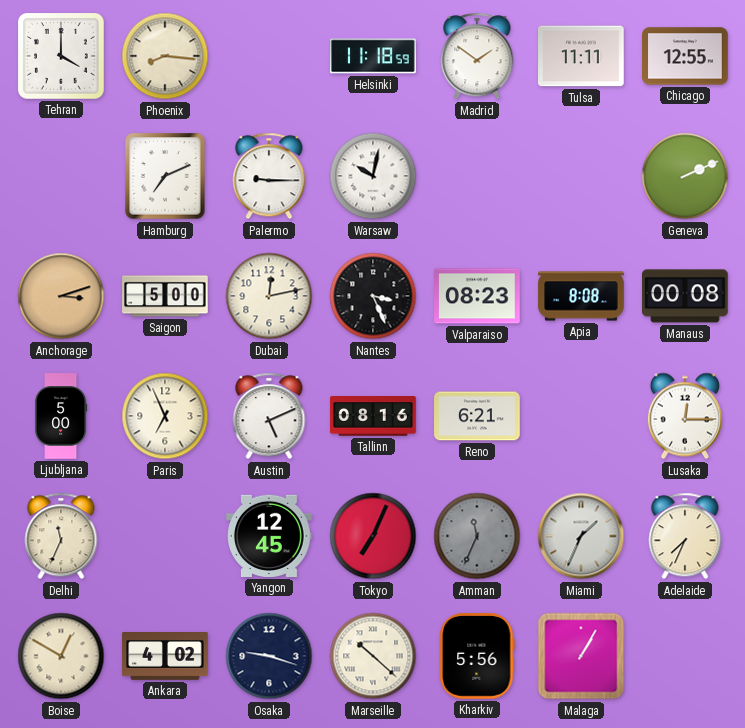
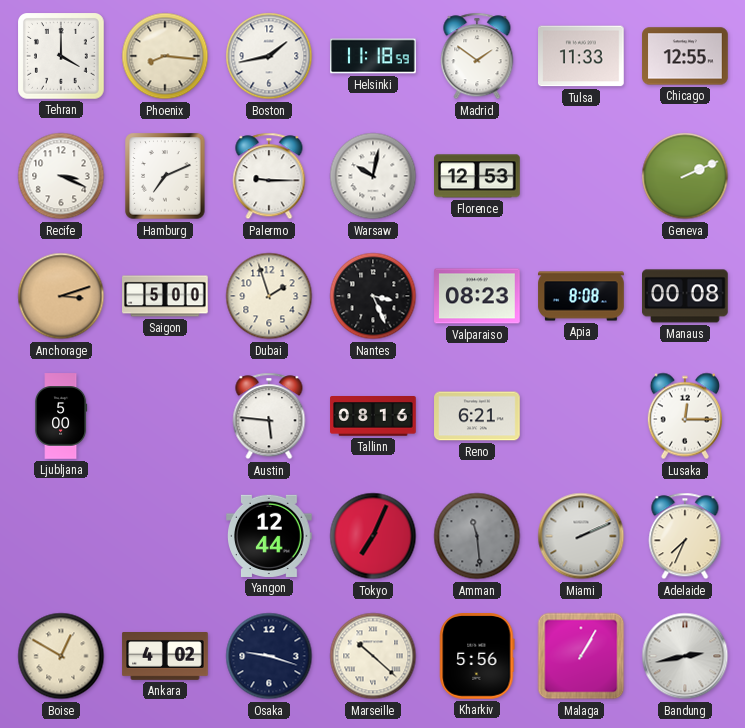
Boston: none -> 1:43
Tulsa: 11:11 -> 11:33
Recife: none -> 3:19
Florence: none -> 12:53
Dubai: 12:13 -> 1:57
Paris: 6:56 -> none
Austin: 5:11 -> 5:46
Delhi: 11:34 -> none
Yangon: 12:45 -> 12:44
Amman: 11:34 -> 11:29
Miami: 1:34 -> 2:11
Bandung: none -> 2:43
